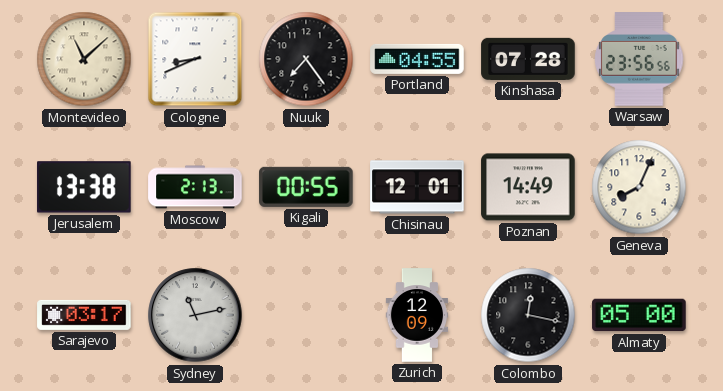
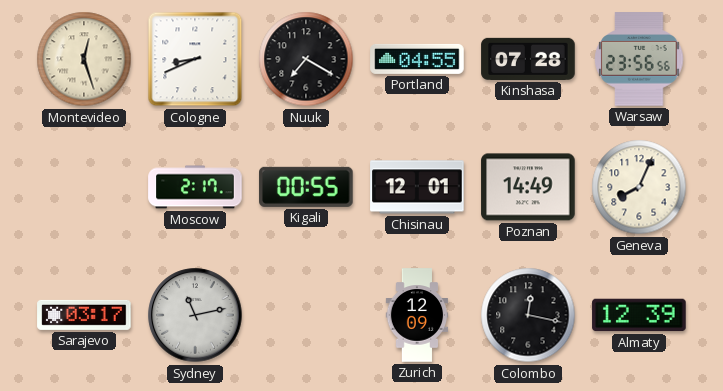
Montevideo: 11:08 -> 12:27
Nuuk: 7:24 -> 7:20
Jerusalem: 13:38 -> none
Moscow: 2:13 -> 2:17
Almaty: 05:00 -> 12:39
